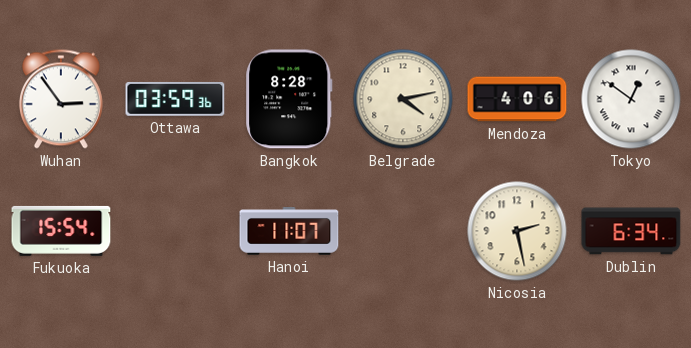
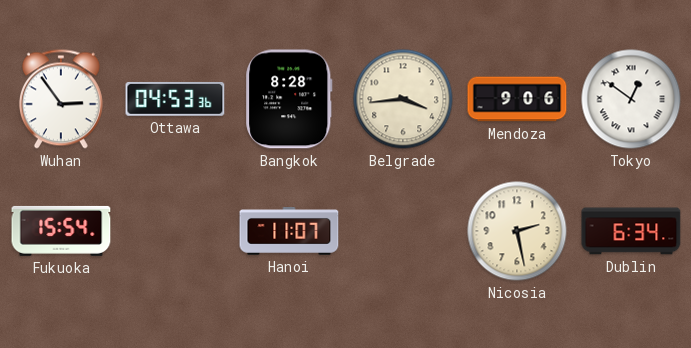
Ottawa: 03:59 -> 04:53
Belgrade: 4:13 -> 3:44
Mendoza: 4:06 -> 9:06
